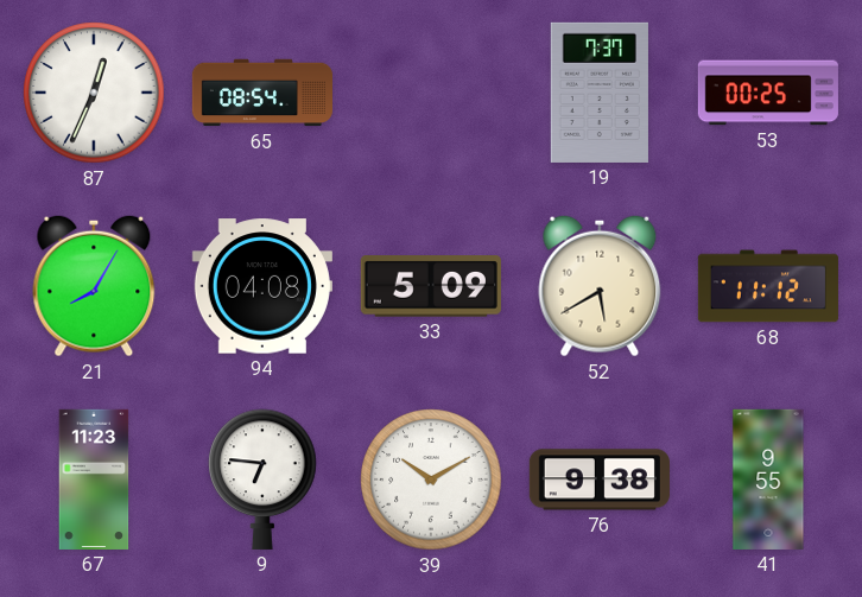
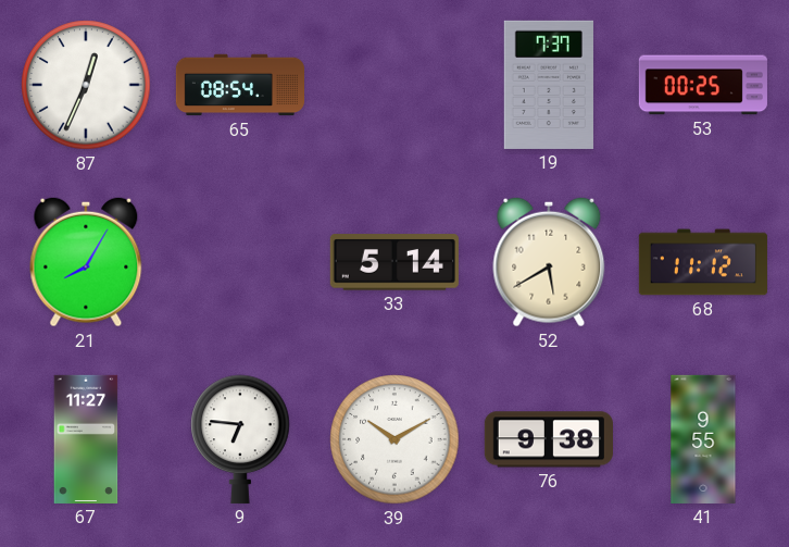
94: 04:08 -> none
33: 5:09 -> 5:14
67: 11:23 -> 11:27
